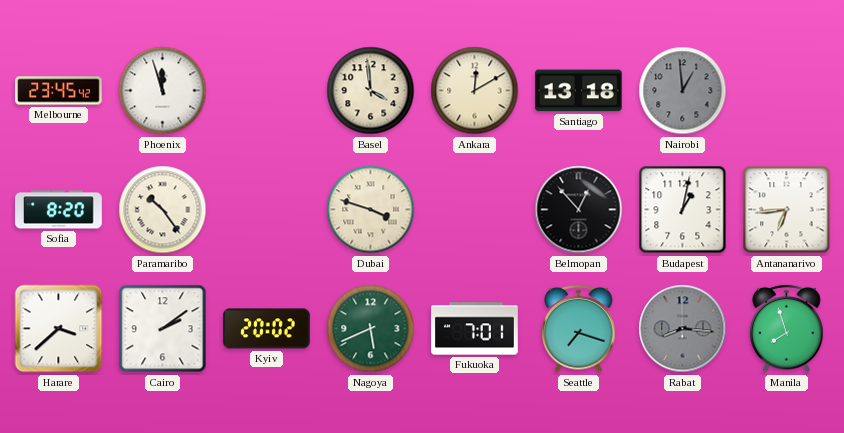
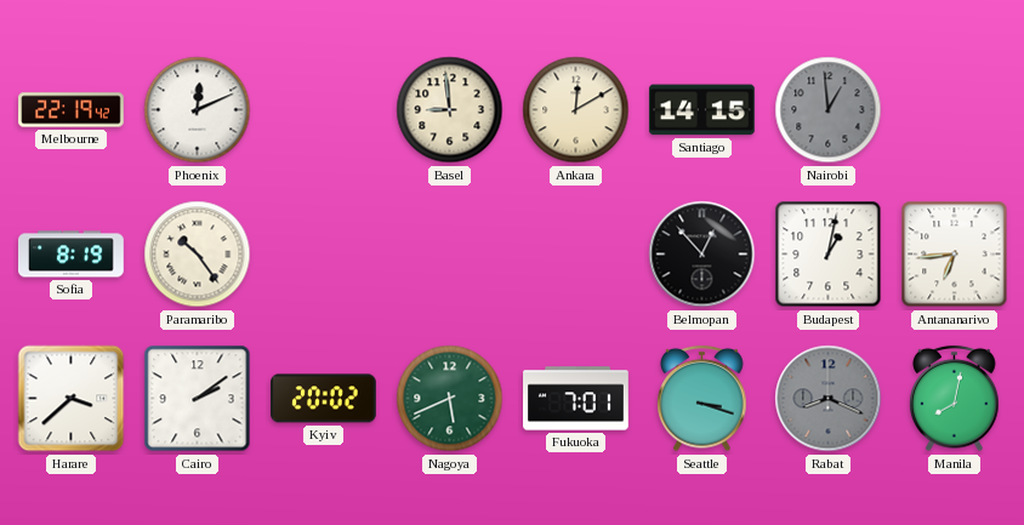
Melbourne: 23:45 -> 22:19
Phoenix: 11:57 -> 12:11
Basel: 3:59 -> 8:59
Santiago: 13:18 -> 14:15
Sofia: 8:20 -> 8:19
Dubai: 3:48 -> none
Seattle: 7:18 -> 3:18
Rabat: 8:16 -> 8:19
Manila: 7:57 -> 8:02
